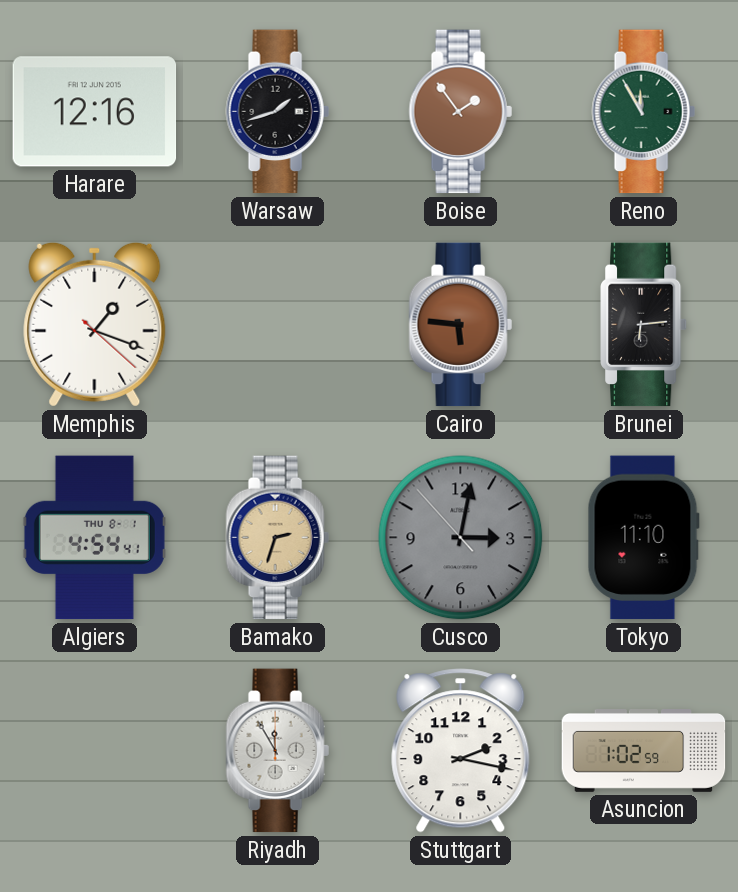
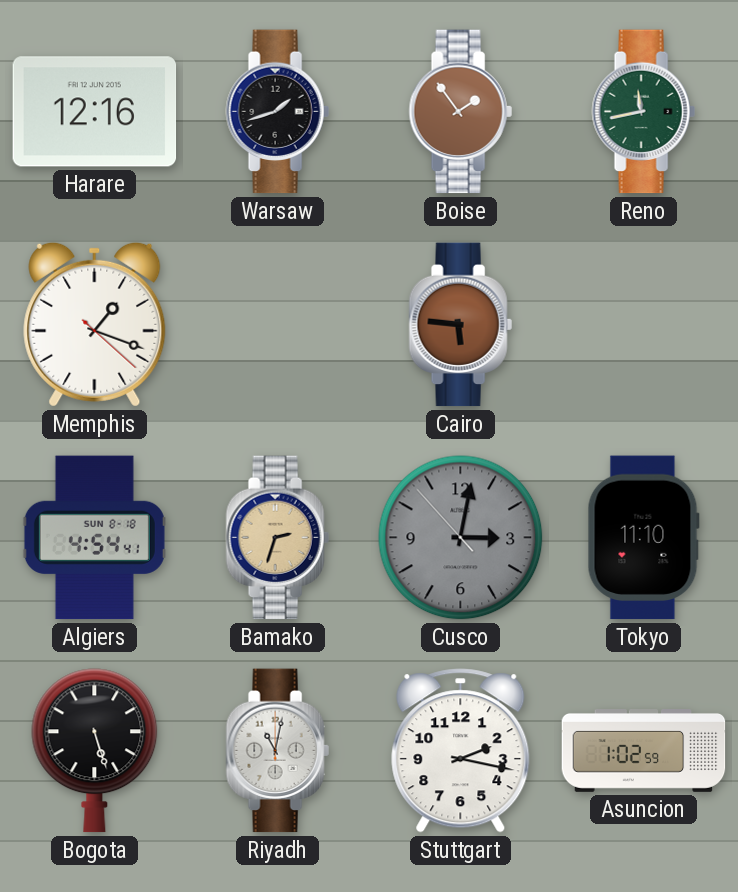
Reno: 11:55 -> 11:43
Brunei: 6:14 -> none
Algiers date: THU 8-1 -> SUN 8-18
Bogota: none -> 5:27
Riyadh: 11:55 -> 11:02
